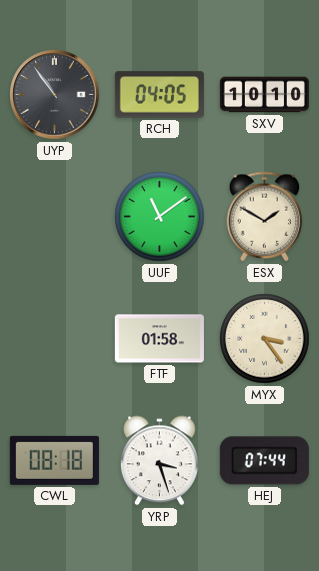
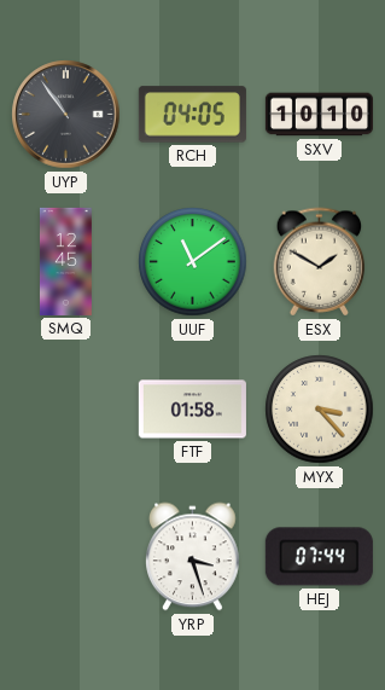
SMQ: none -> 12:45
MYX: 3:24 -> 3:23
CWL: 08:18 -> none
